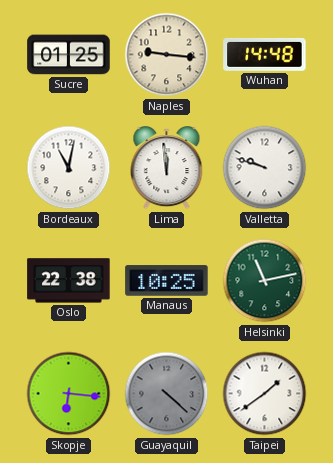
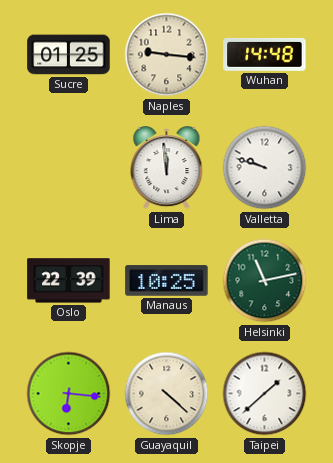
Bordeaux: 11:02 -> none
Oslo: 22:38 -> 22:39
Guayaquil dial: grey -> cream
Taipei: 1:39 -> 1:38
